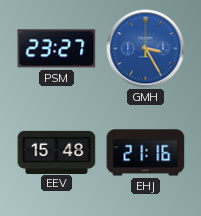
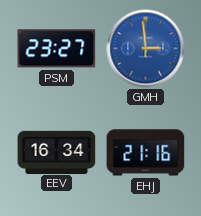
GMH: 3:25 -> 2:59
EEV: 15:48 -> 16:34
